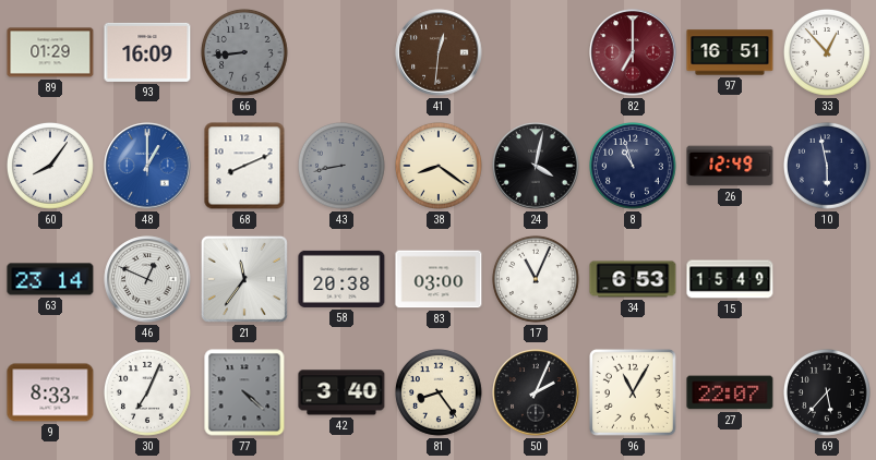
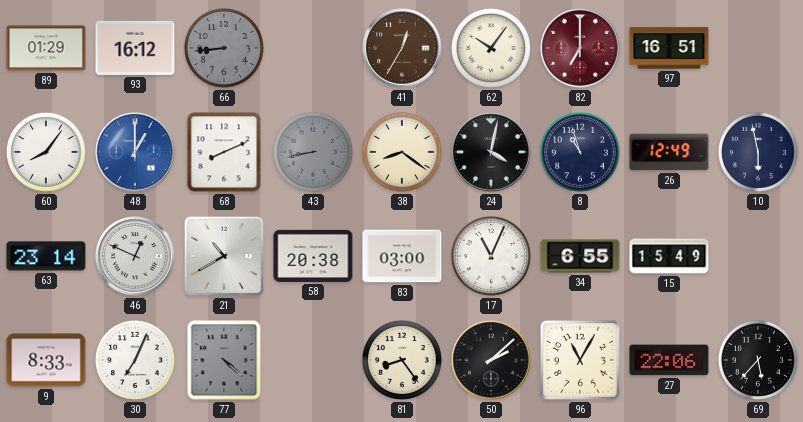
93: 16:09 -> 16:12
41: 12:31 -> 12:35
62: none -> 10:06
33: 12:53 -> none
21: 11:36 -> 10:40
34: 6:53 -> 6:55
42: 3:40 -> none
50: 2:04 -> 2:08
27: 22:07 -> 22:06
